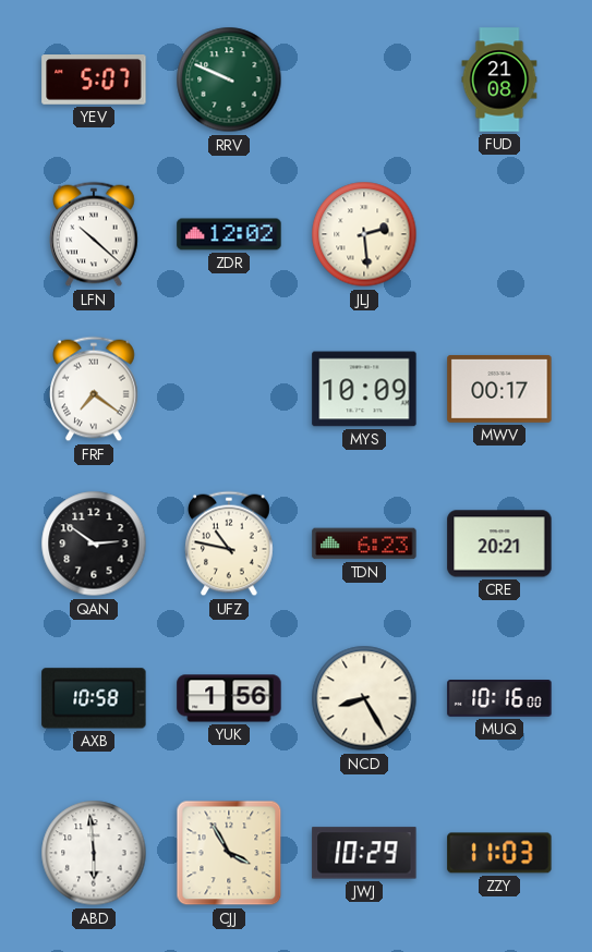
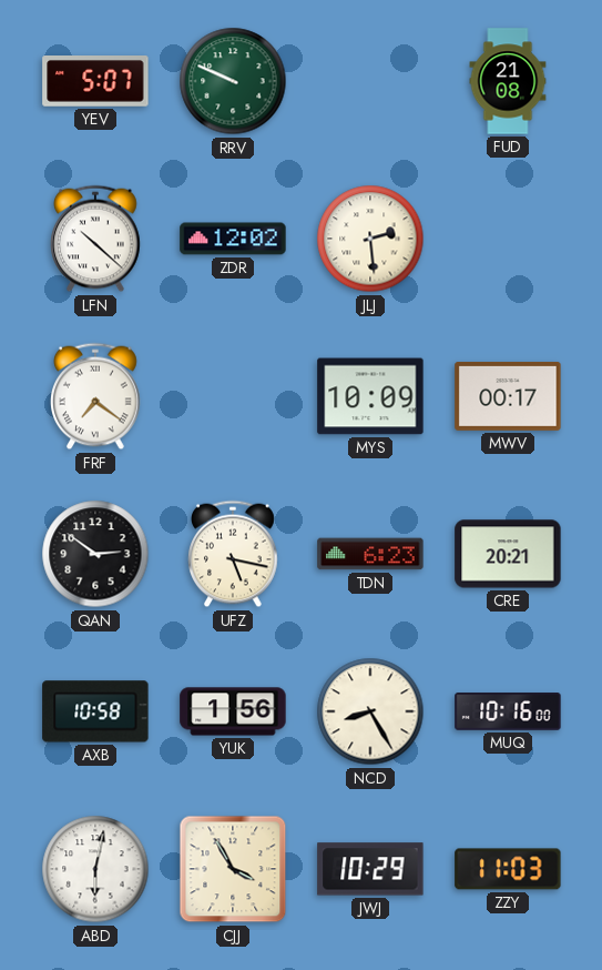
UFZ: 10:47 -> 5:17
ABD: 5:59 -> 6:02
